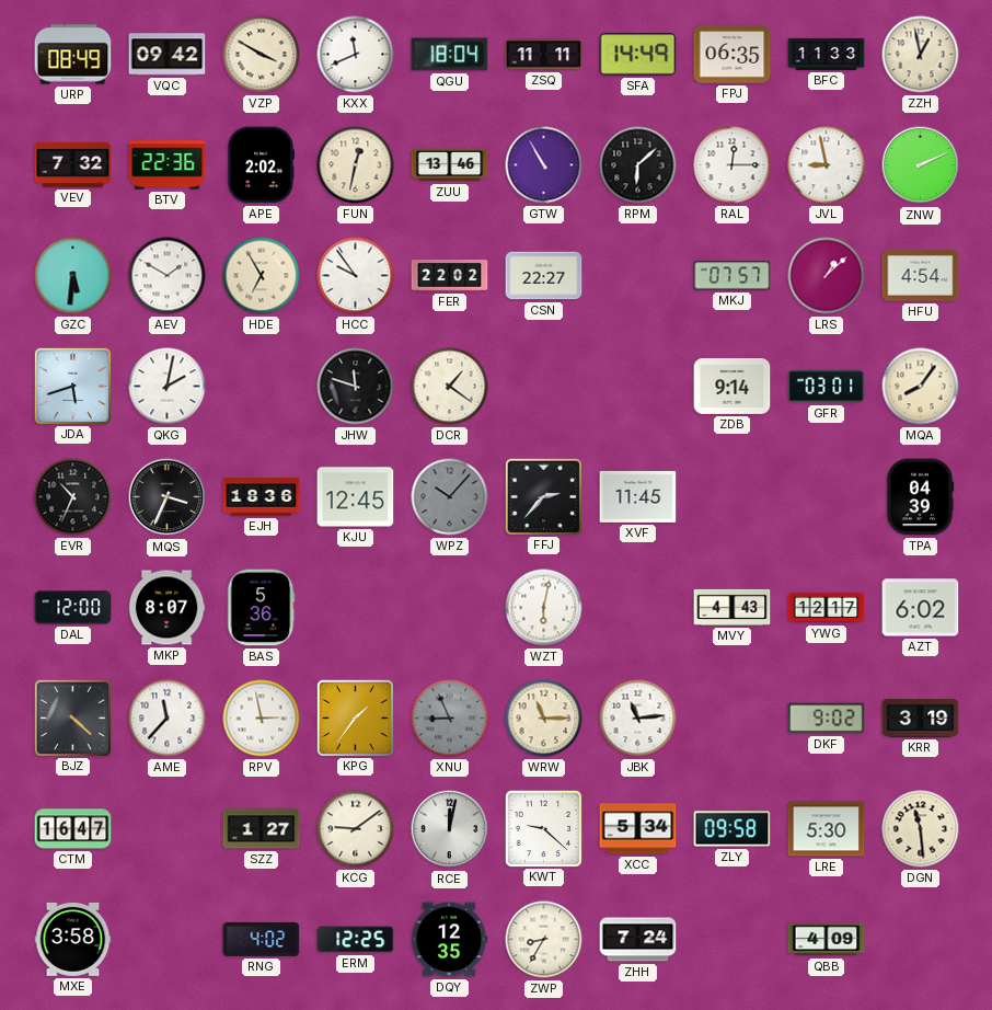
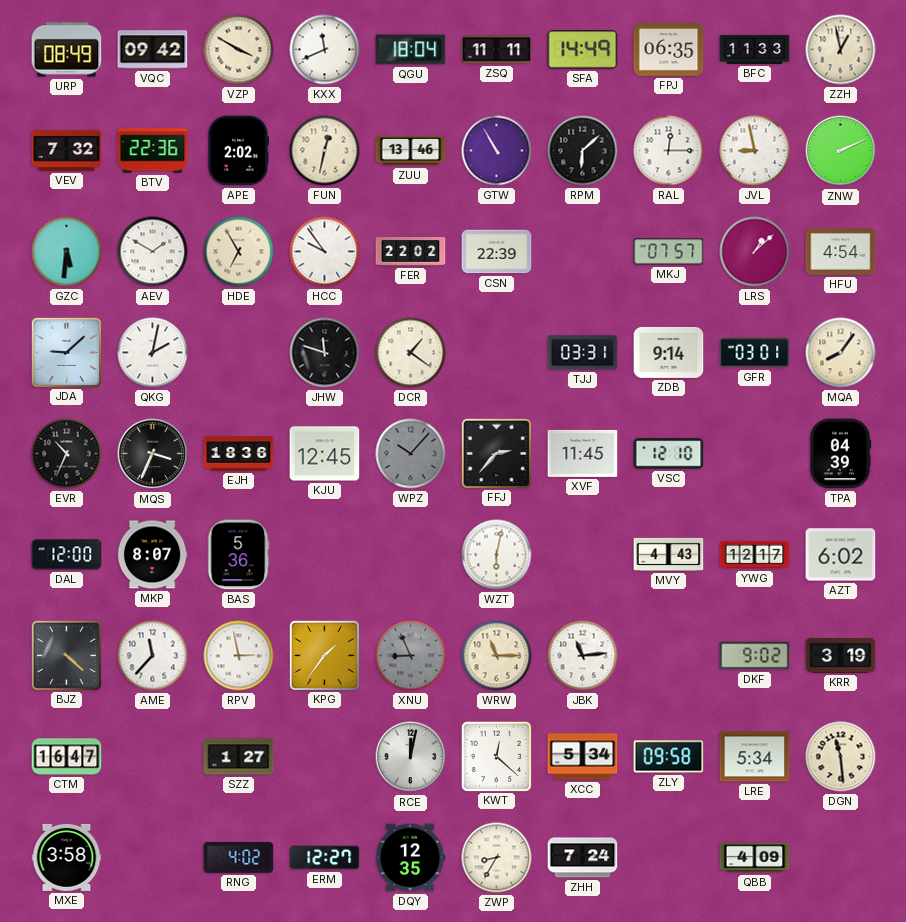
CSN: 22:27 -> 22:39
JDA: 5:42 -> 9:08
TJJ: none -> 03:31
VSC: none -> 12:10
KCG: 9:09 -> none
KWT: 9:22 -> 12:22
LRE: 5:30 -> 5:34
ERM: 12:25 -> 12:27
